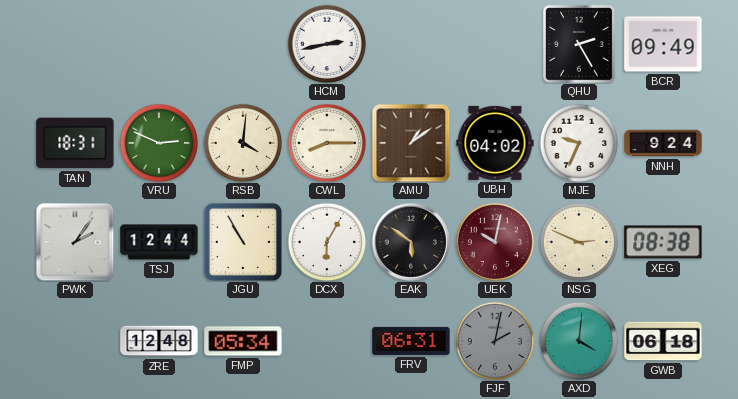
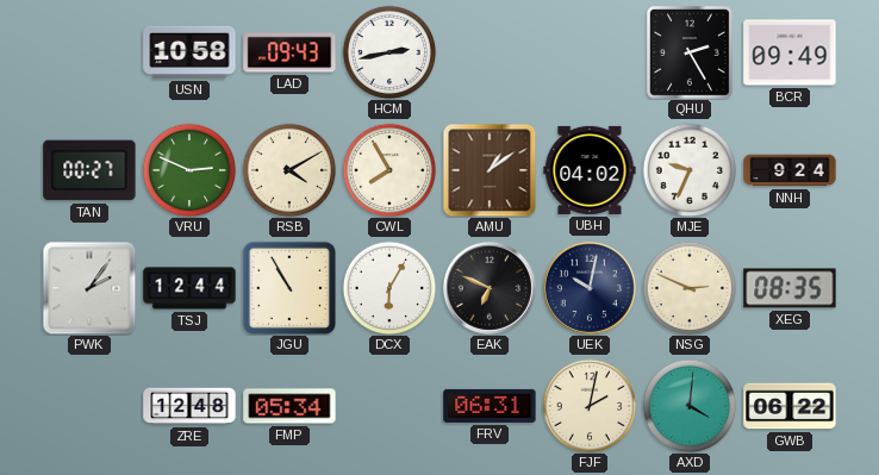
USN: none -> 10:58
LAD: none -> 09:43
TAN: 18:31 -> 00:27
RSB: 4:01 -> 4:10
CWL: 8:15 -> 7:55
EAK: 5:51 -> 6:49
UEK dial: burgundy -> navy
XEG: 08:38 -> 08:35
FJF dial: grey -> cream
GWB: 06:18 -> 06:22
